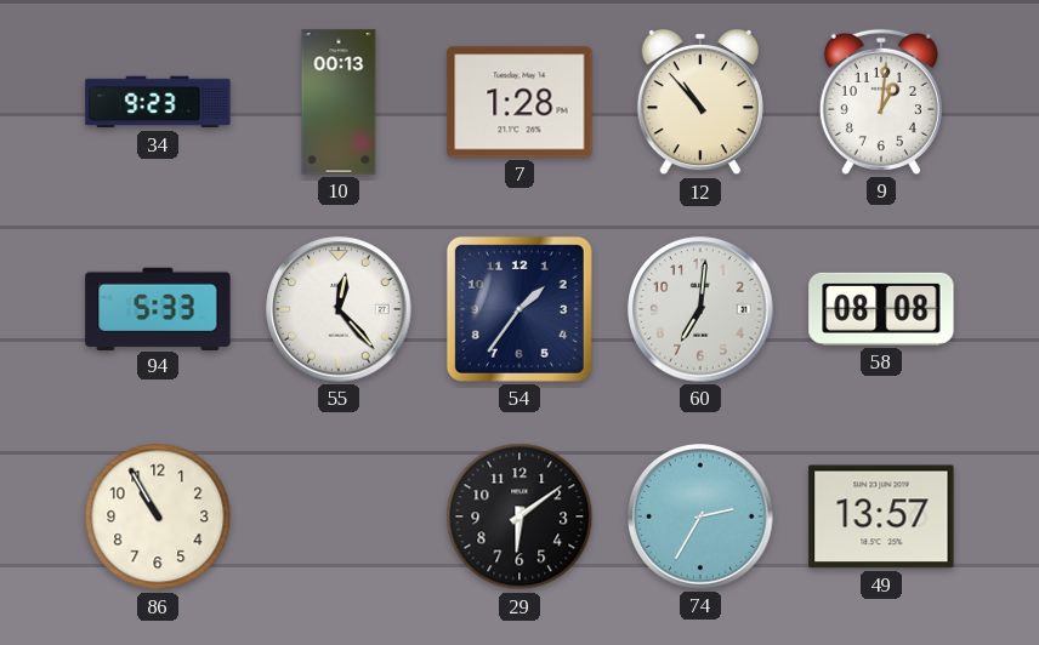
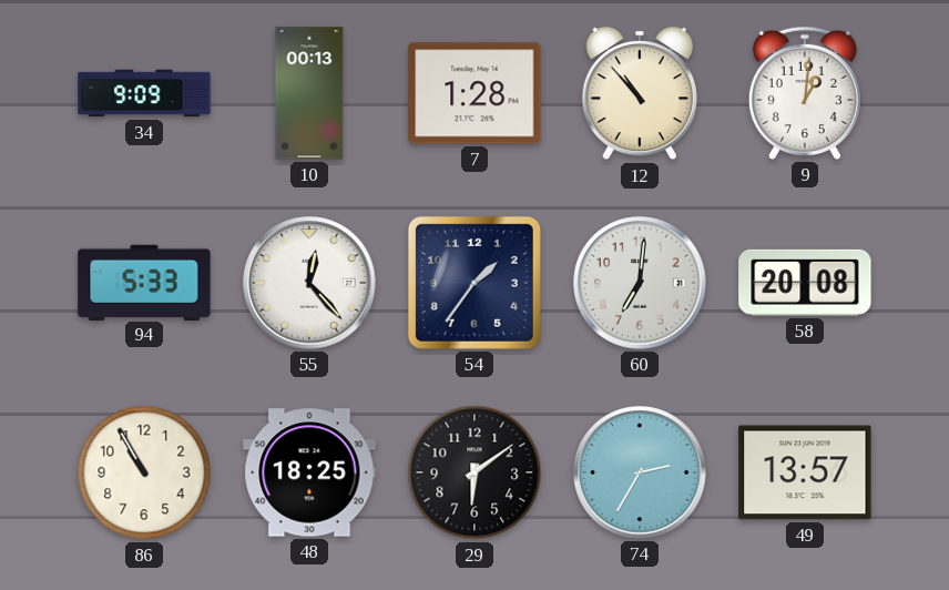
34: 9:23 -> 9:09
58: 08:08 -> 20:08
48: none -> 18:25
